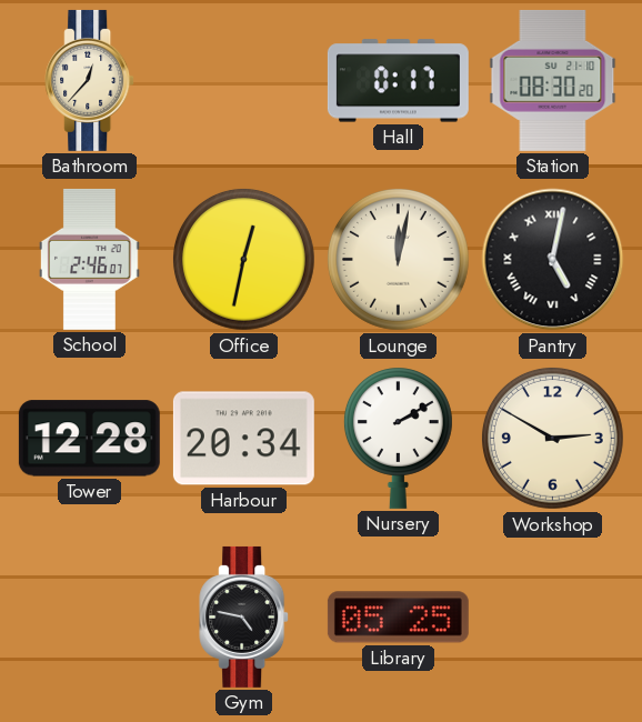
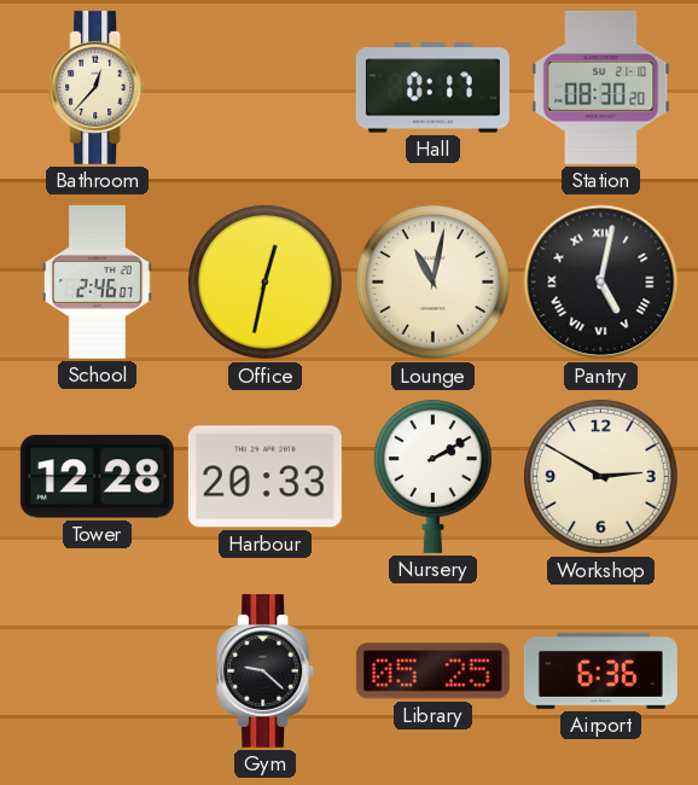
Lounge: 12:02 -> 11:02
Harbour: 20:34 -> 20:33
Gym: 4:47 -> 9:22
Airport: none -> 6:36
